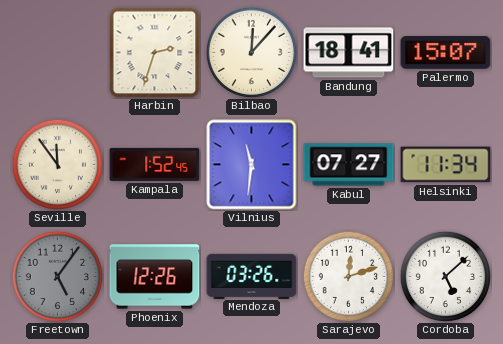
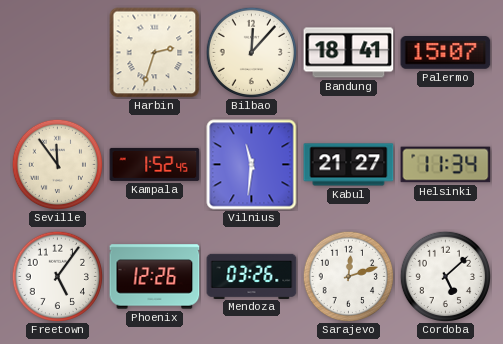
Kabul: 07:27 -> 21:27
Freetown dial: grey -> white
